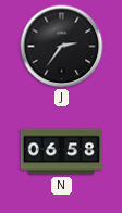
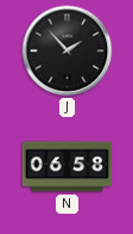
J: 2:36 -> 1:53
